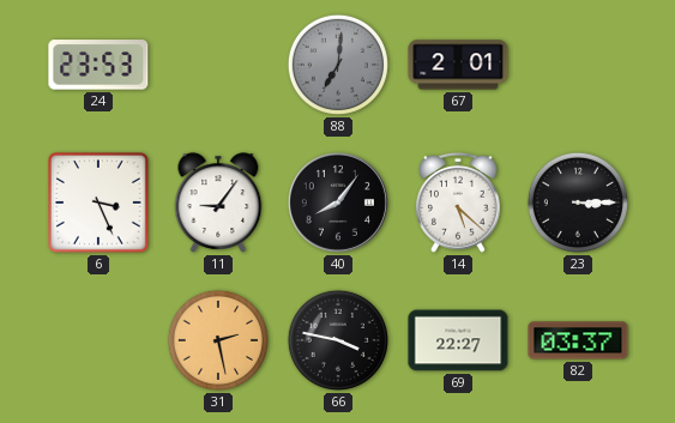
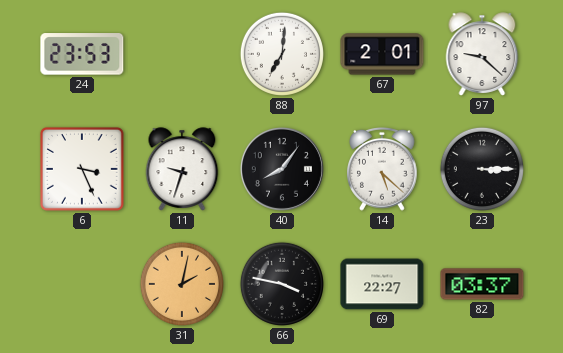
88 dial: grey -> white
97: none -> 9:22
11: 9:06 -> 9:33
31: 2:28 -> 2:02
